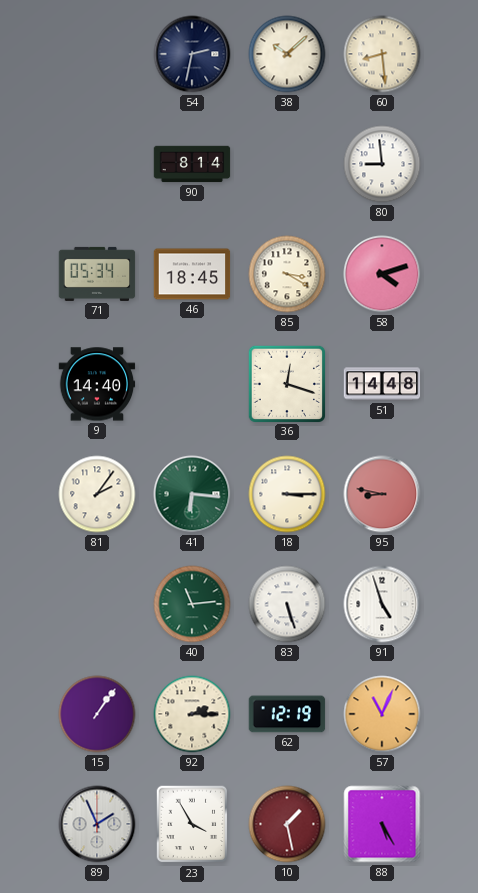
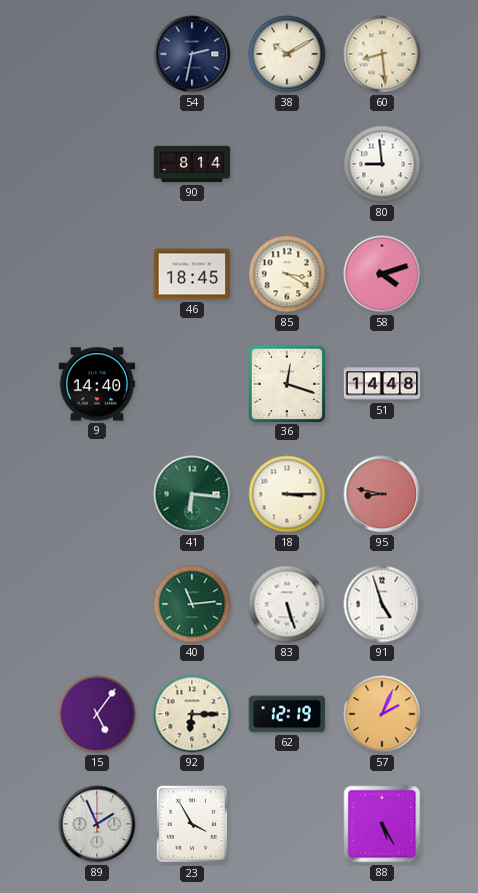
38: 10:08 -> 10:10
71: 05:34 -> none
81: 2:06 -> none
15: 1:06 -> 5:06
92: 2:15 -> 6:15
57: 11:04 -> 2:04
10: 1:28 -> none
